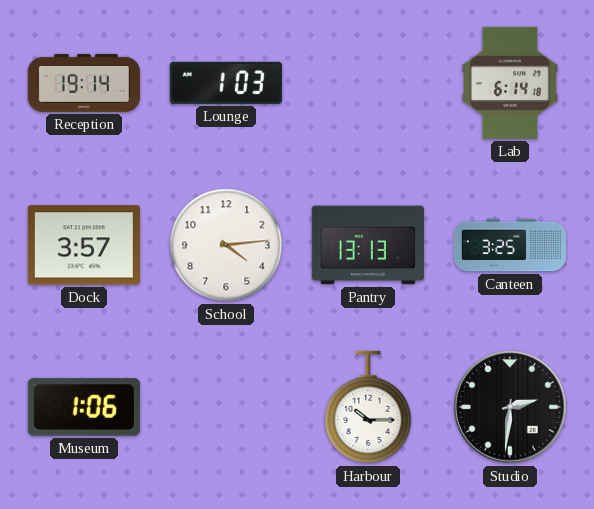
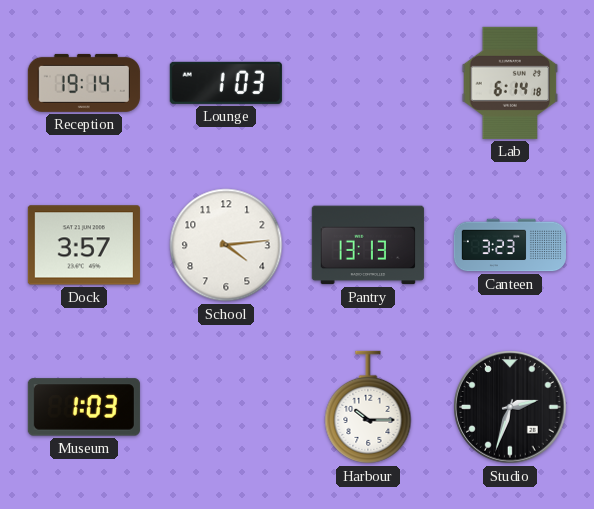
Canteen: 3:25 -> 3:23
Museum: 1:06 -> 1:03
Studio: 2:31 -> 2:33
